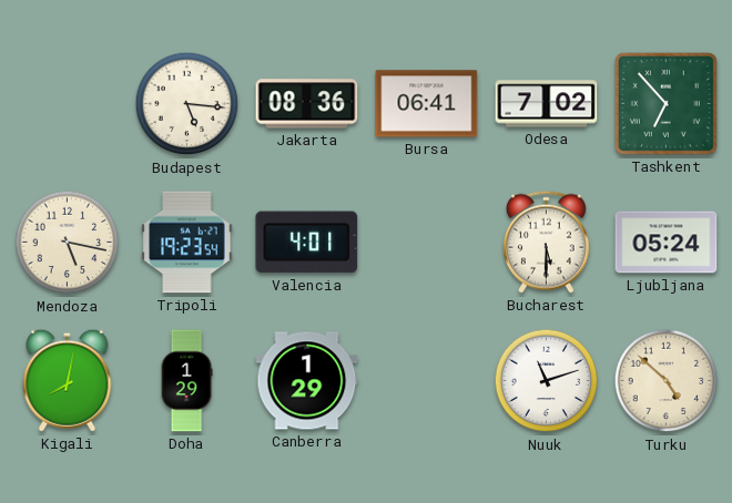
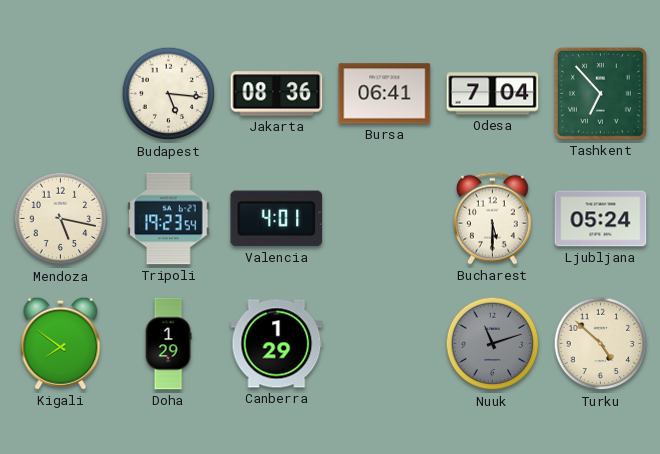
Odesa: 7:02 -> 7:04
Kigali: 8:02 -> 7:51
Nuuk dial: white -> grey
